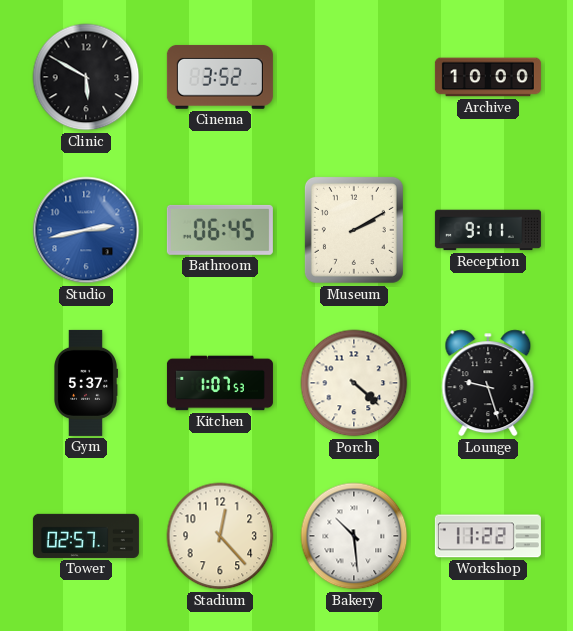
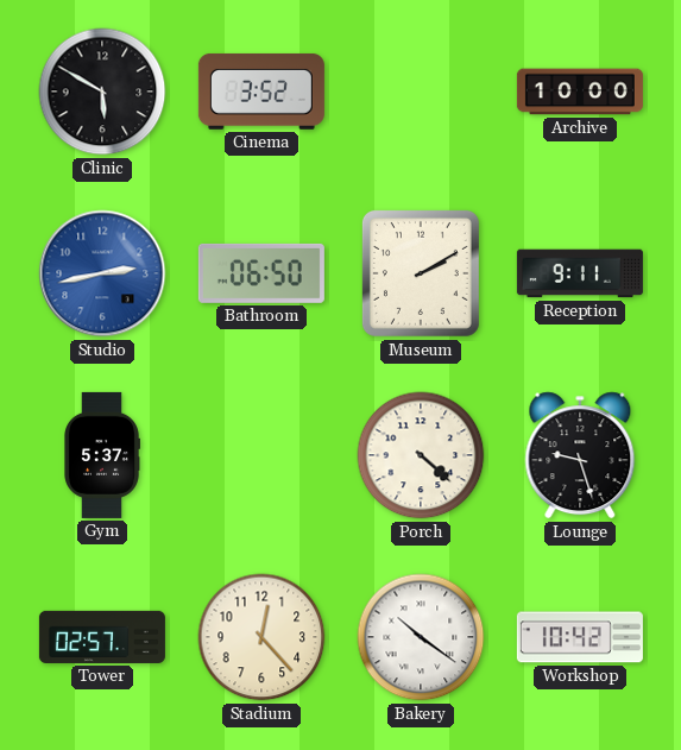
Bathroom: 06:45 -> 06:50
Kitchen: 1:07 -> none
Bakery: 10:29 -> 10:21
Workshop: 11:22 -> 10:42
